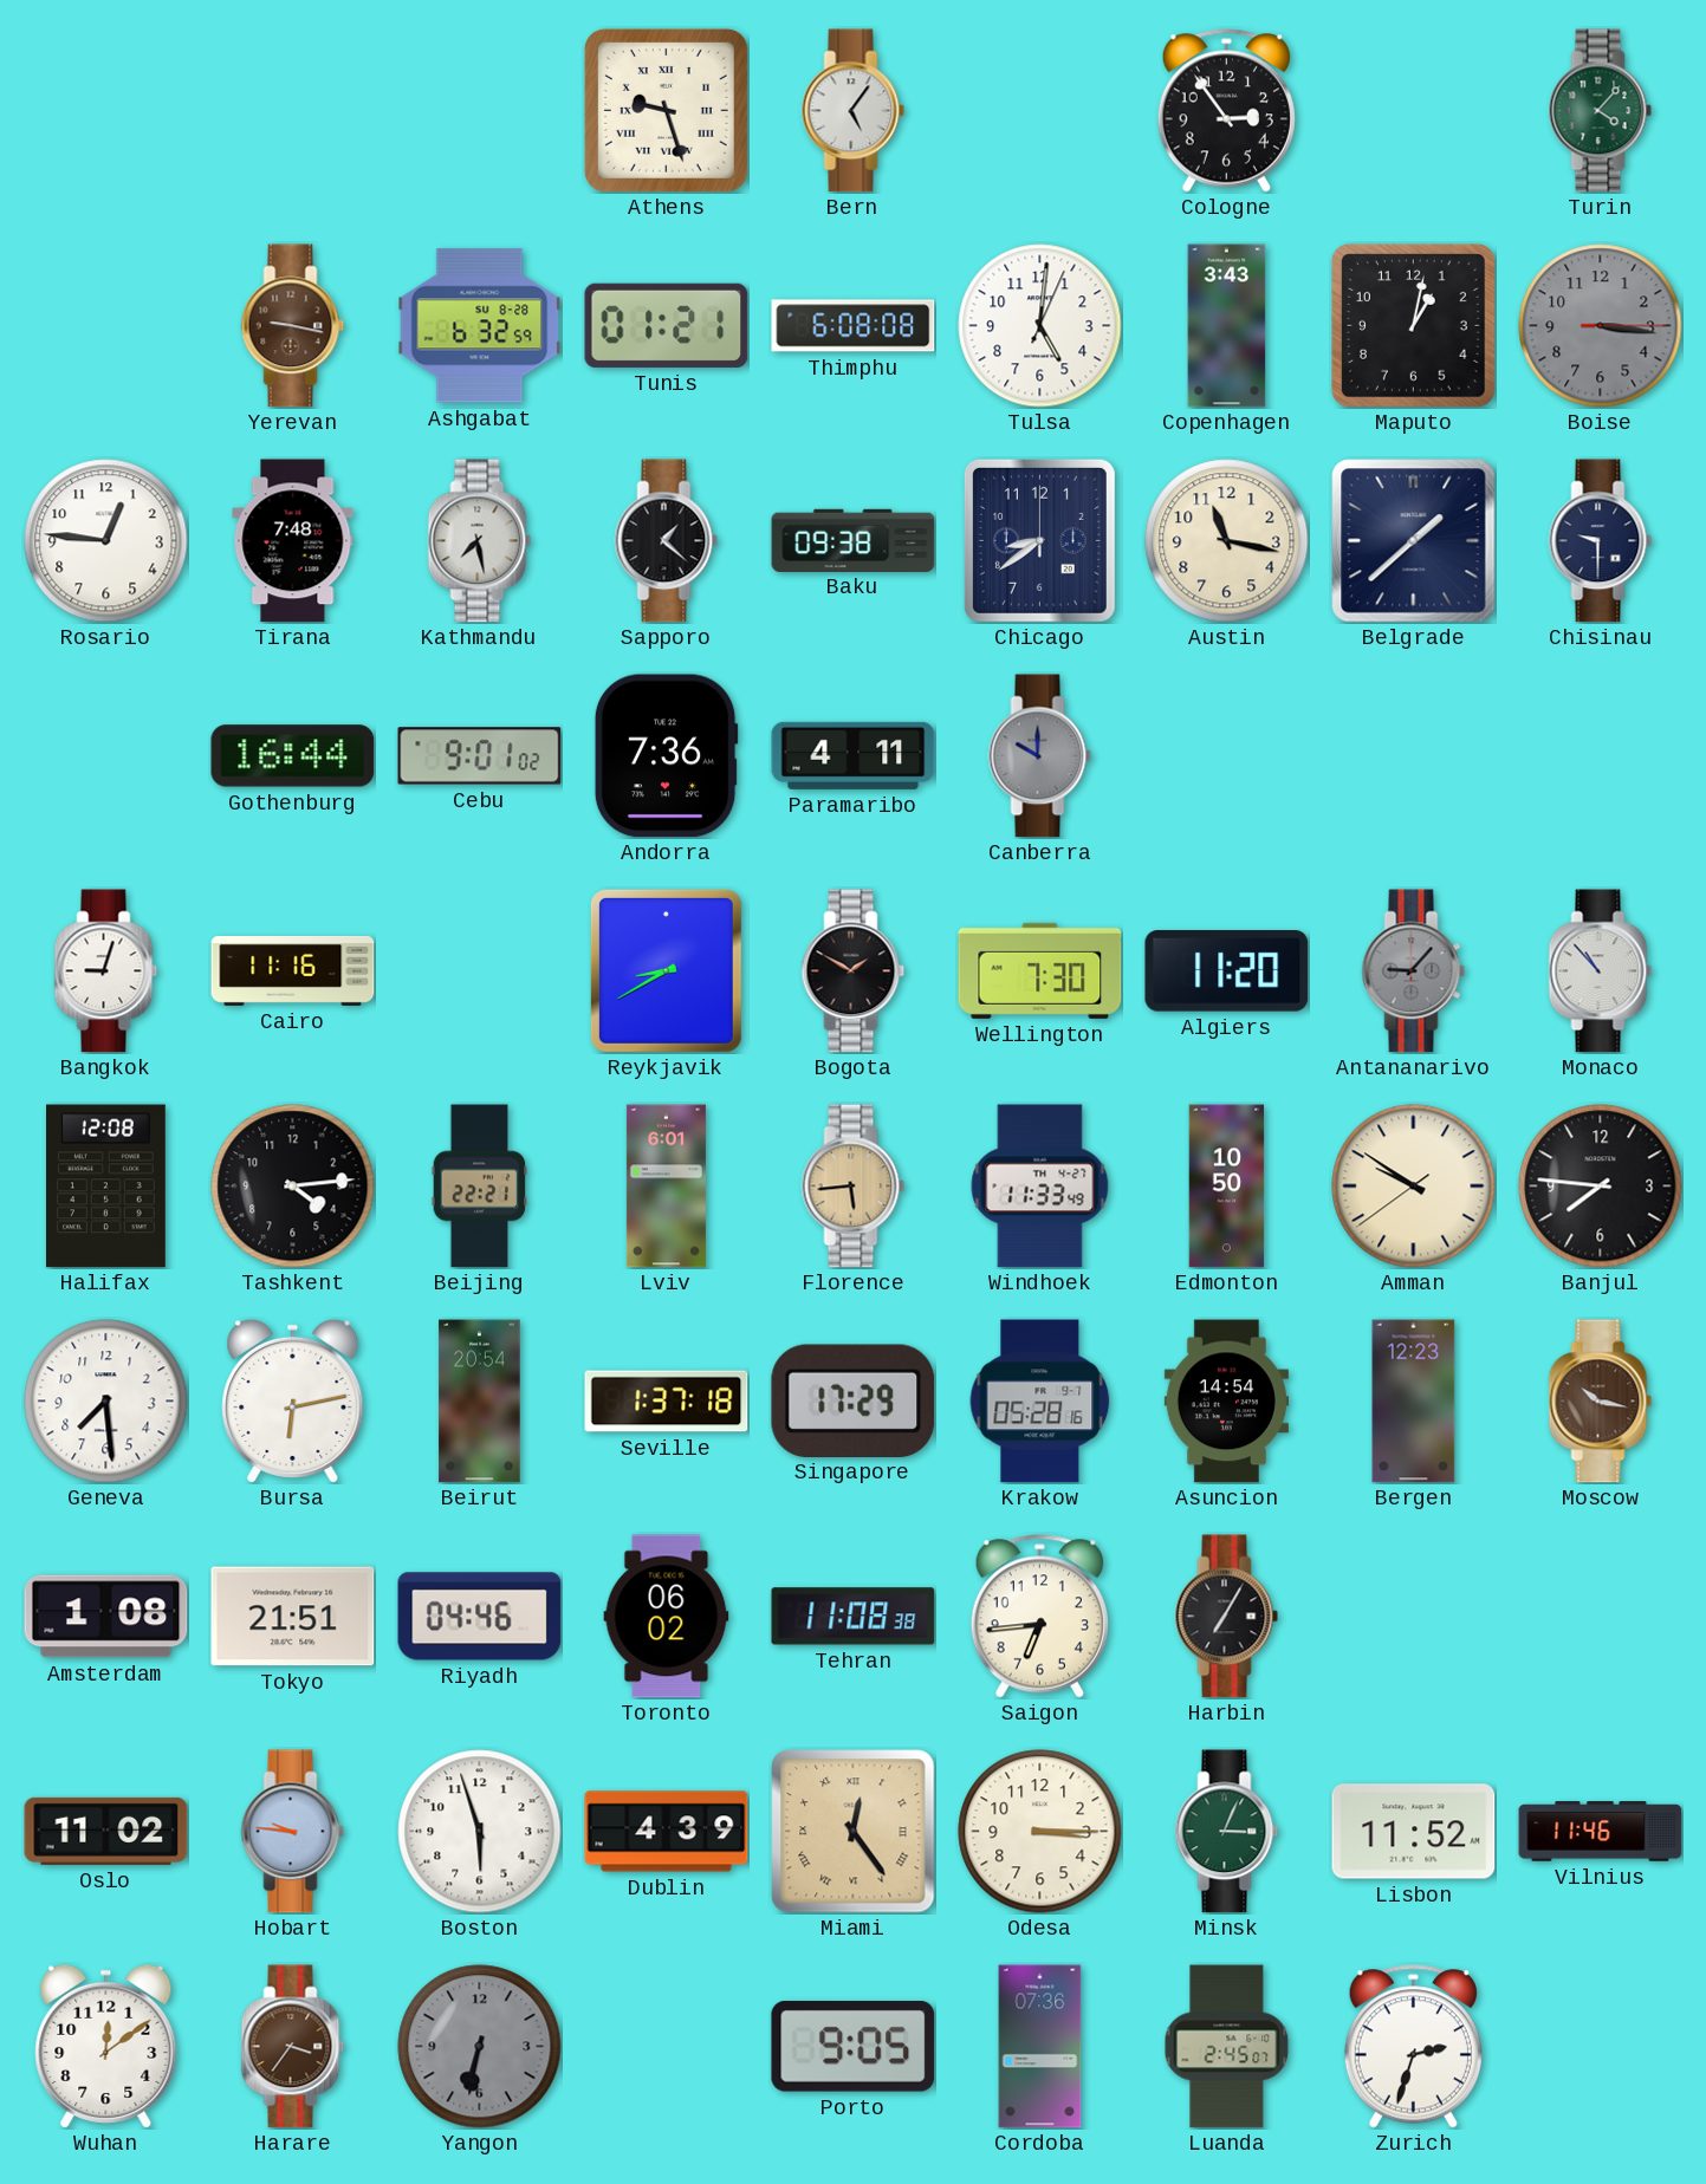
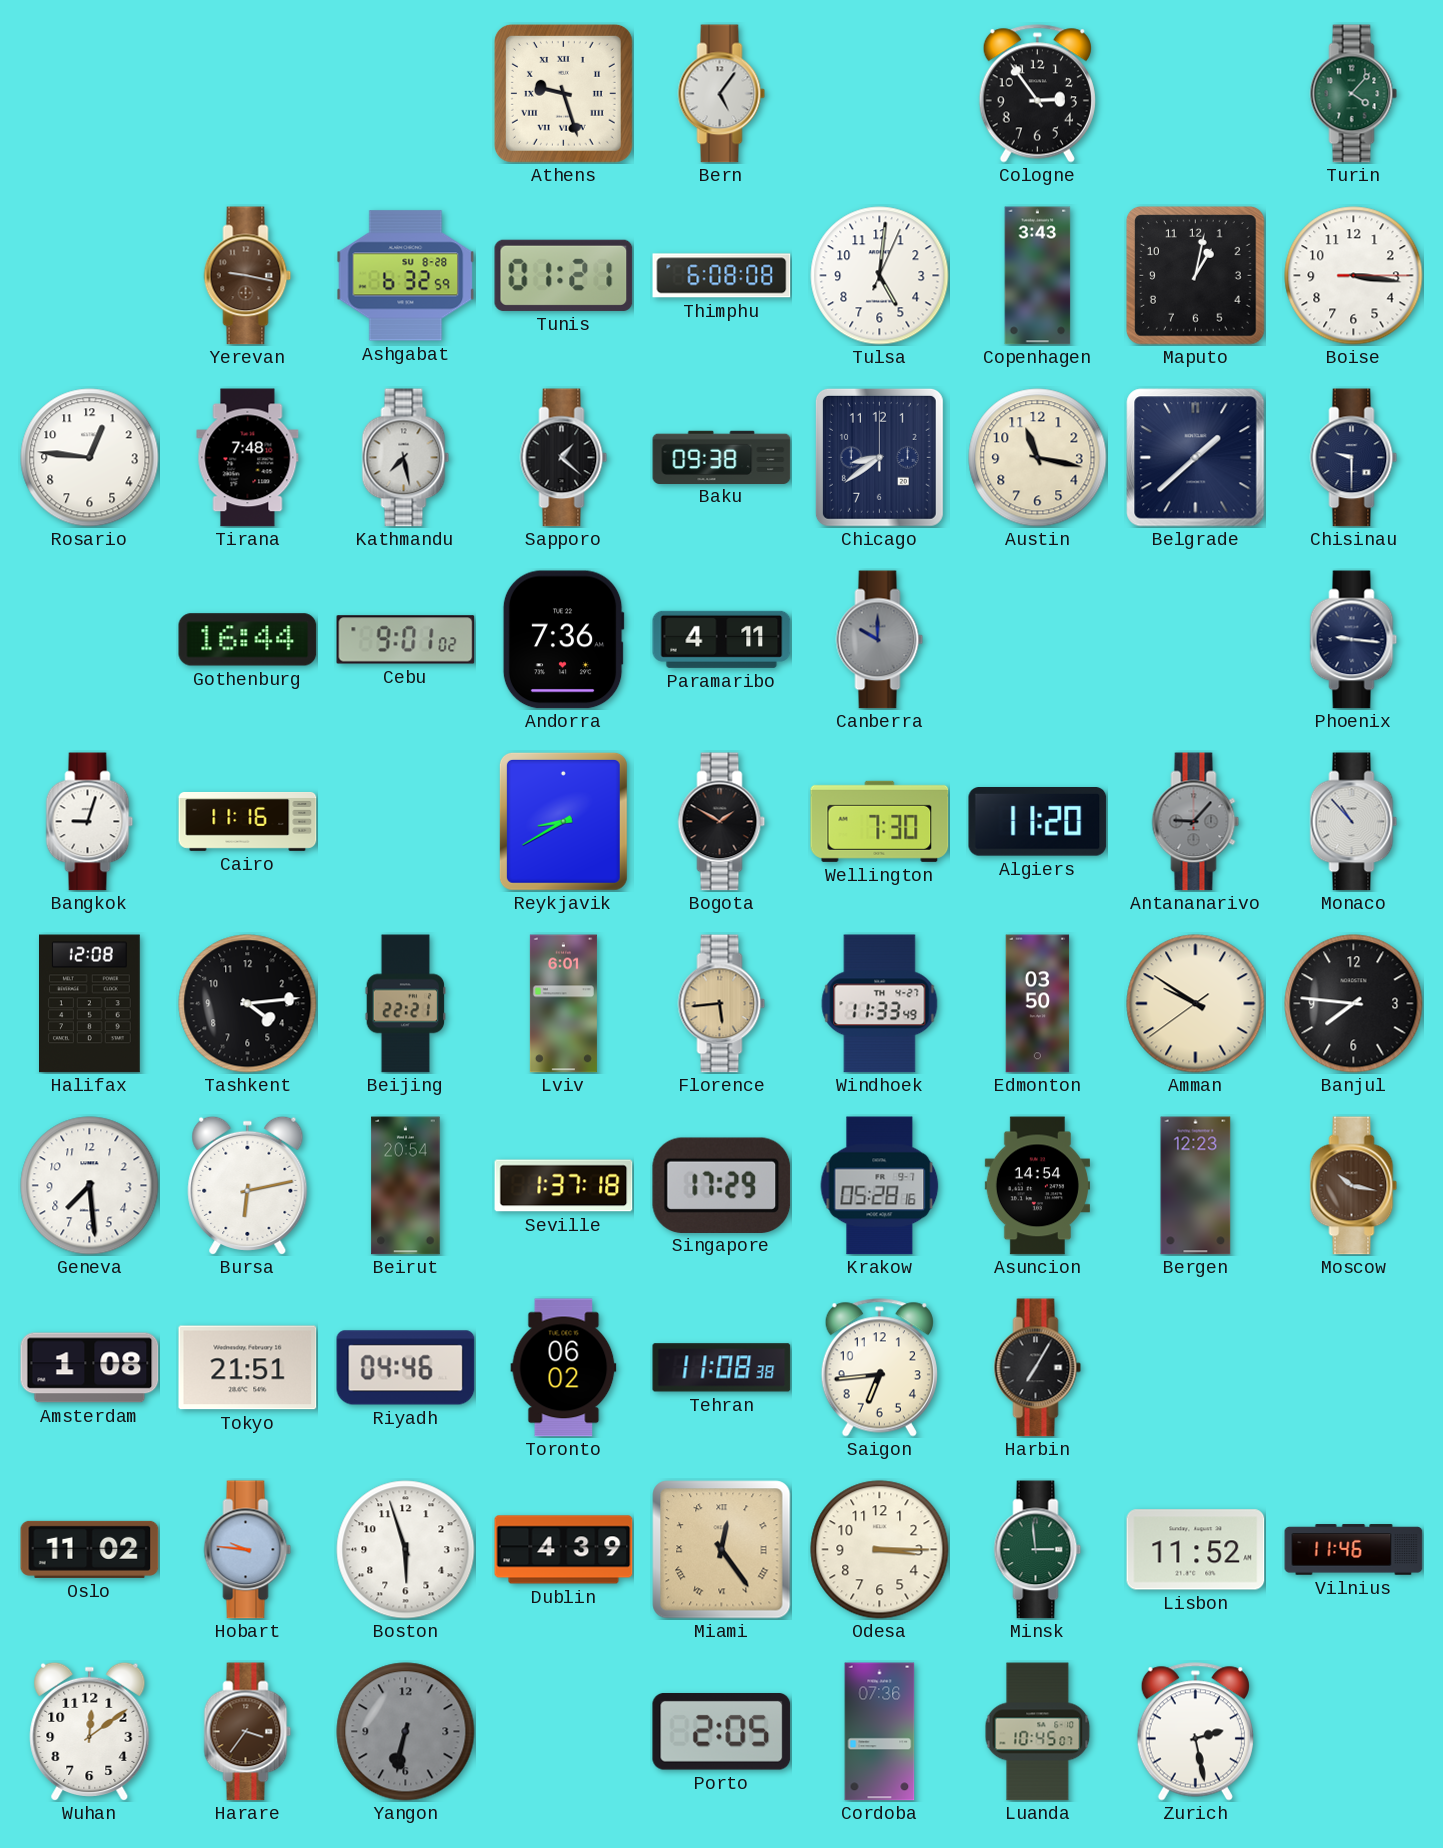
Boise dial: grey -> white
Phoenix: none -> 9:16
Edmonton: 10:50 -> 03:50
Minsk: 3:04 -> 2:59
Porto: 9:05 -> 2:05
Luanda: 2:45 -> 10:45
Zurich: 2:33 -> 2:28
